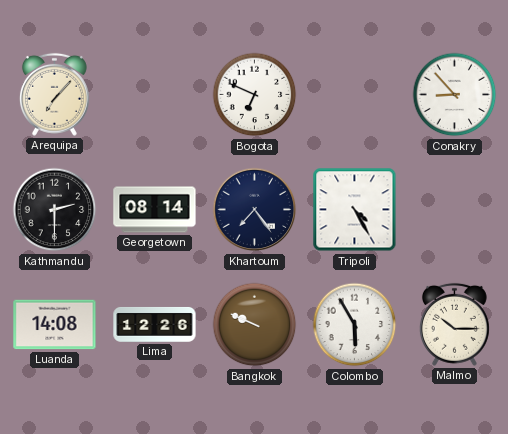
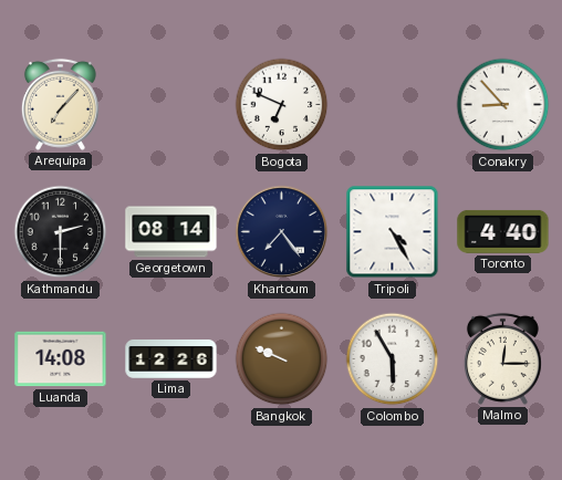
Toronto: none -> 4:40
Malmo: 10:15 -> 12:15
